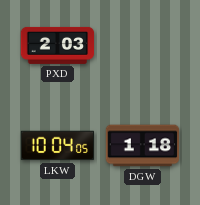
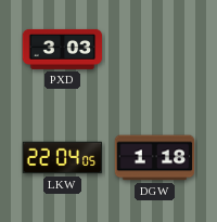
PXD: 2:03 -> 3:03
LKW: 10:04 -> 22:04
